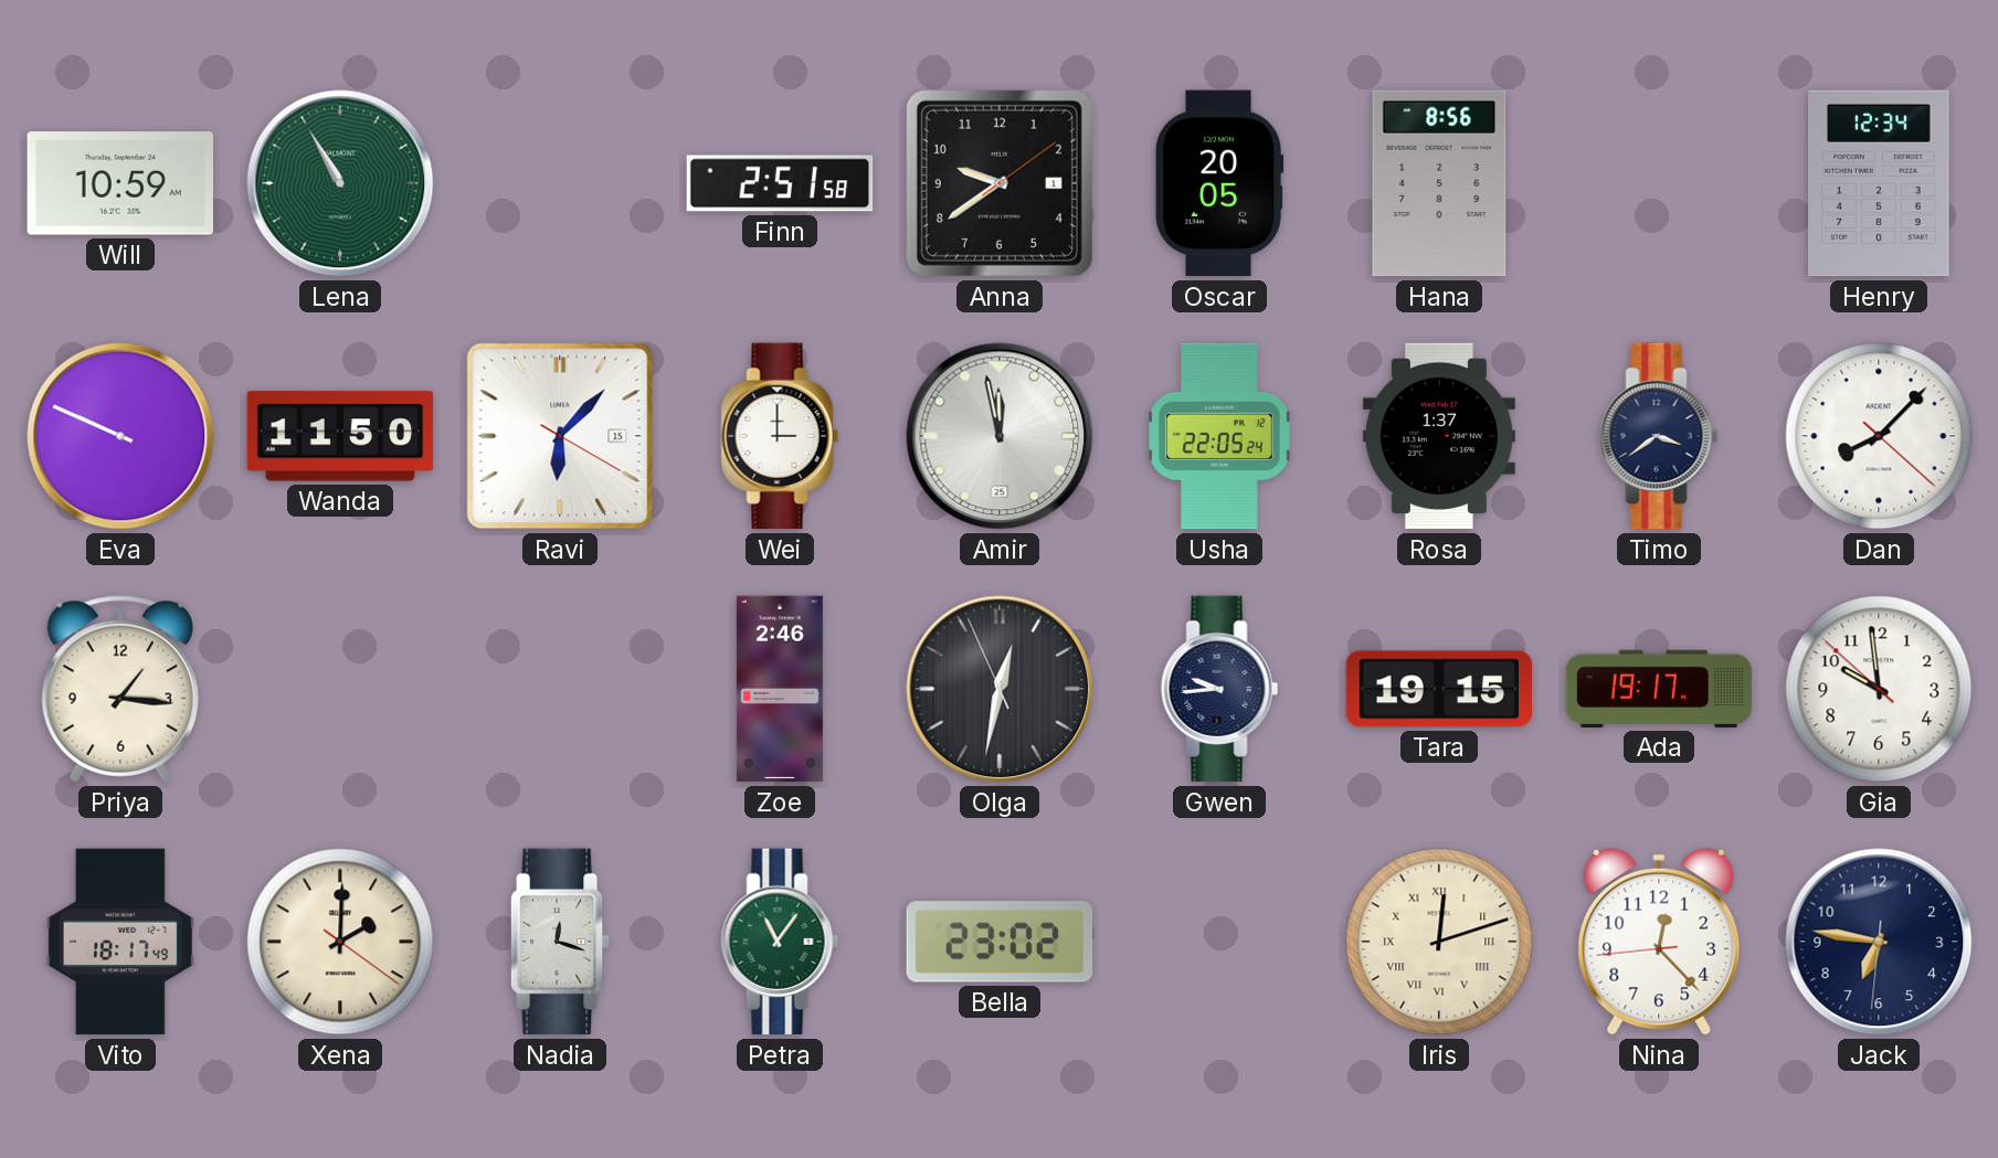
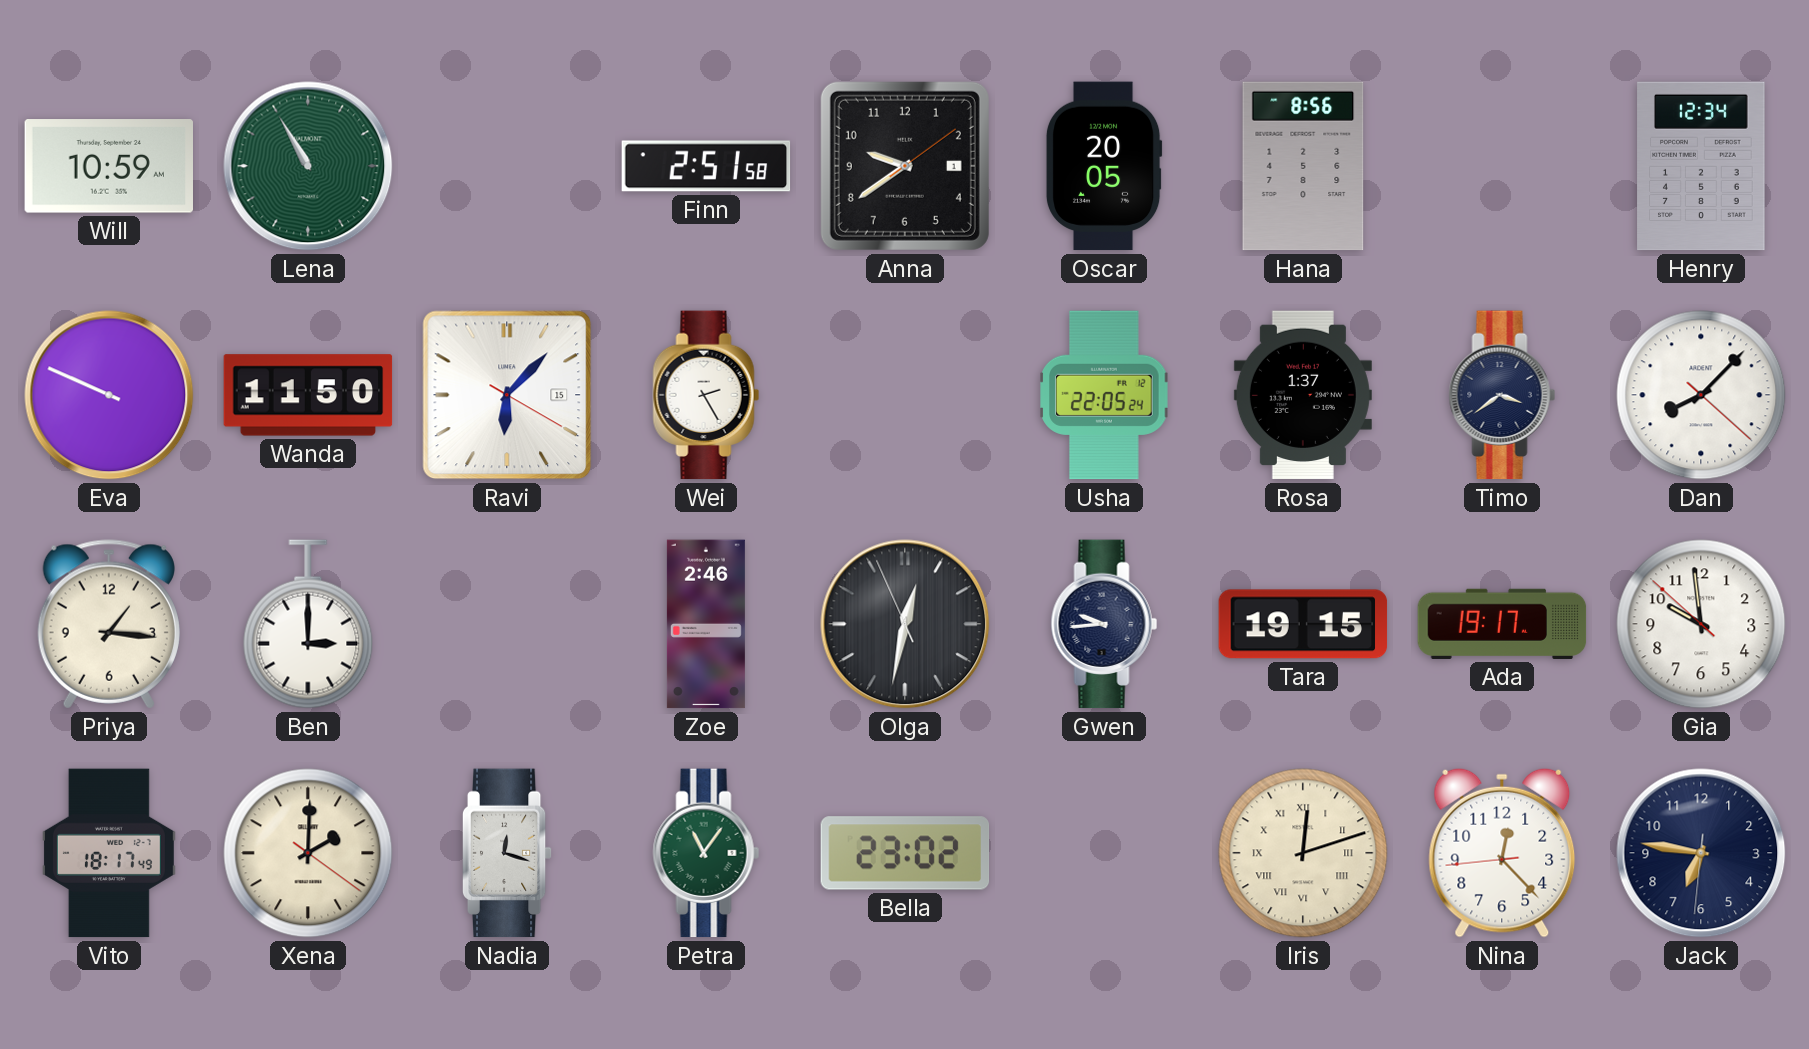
Wei: 3:00 -> 2:25
Amir: 11:58 -> none
Ben: none -> 3:00
